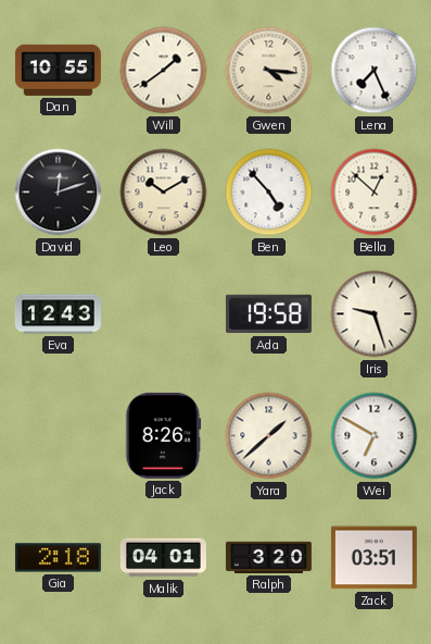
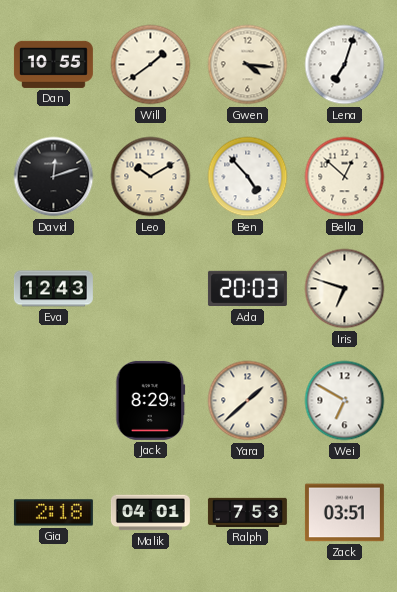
Lena: 7:26 -> 7:03
Ada: 19:58 -> 20:03
Iris: 9:27 -> 6:48
Jack: 8:26 -> 8:29
Ralph: 3:20 -> 7:53
